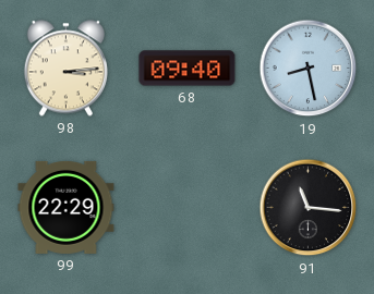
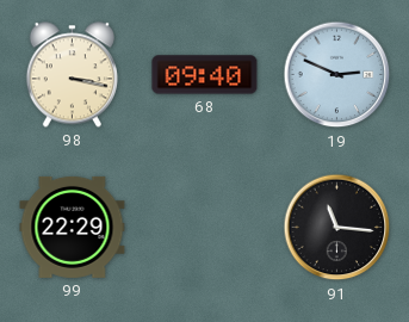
98: 3:14 -> 3:17
19: 8:28 -> 2:49
